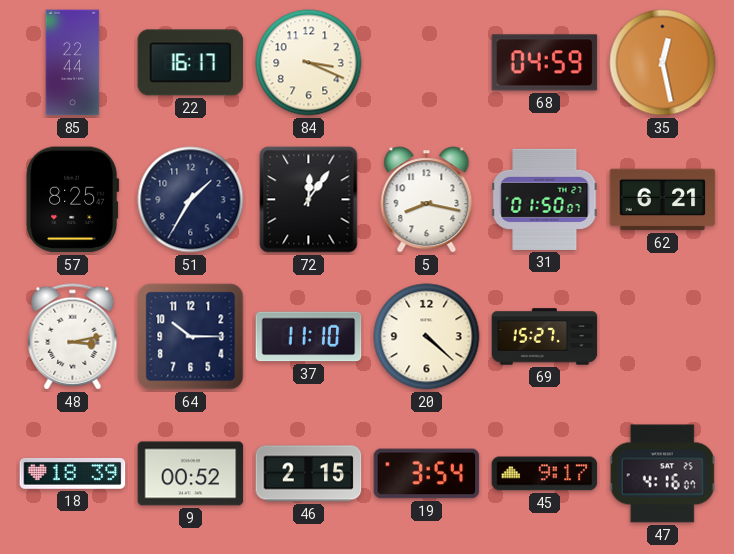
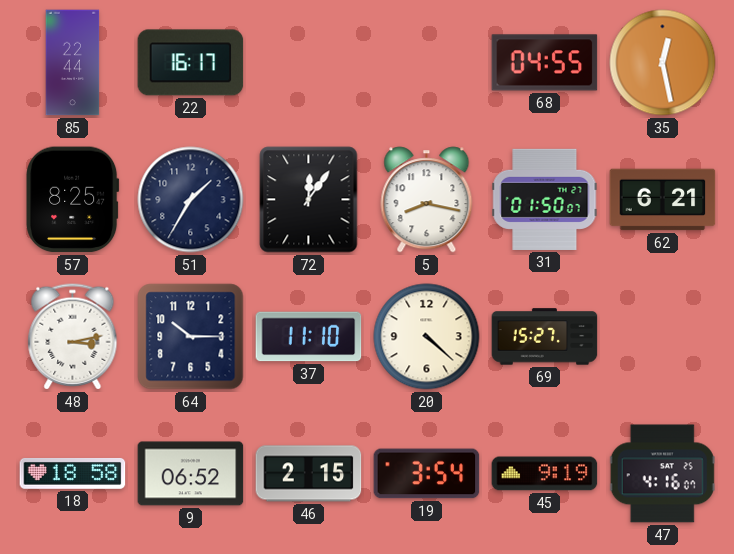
84: 3:19 -> none
68: 04:59 -> 04:55
18: 18:39 -> 18:58
9: 00:52 -> 06:52
45: 9:17 -> 9:19
